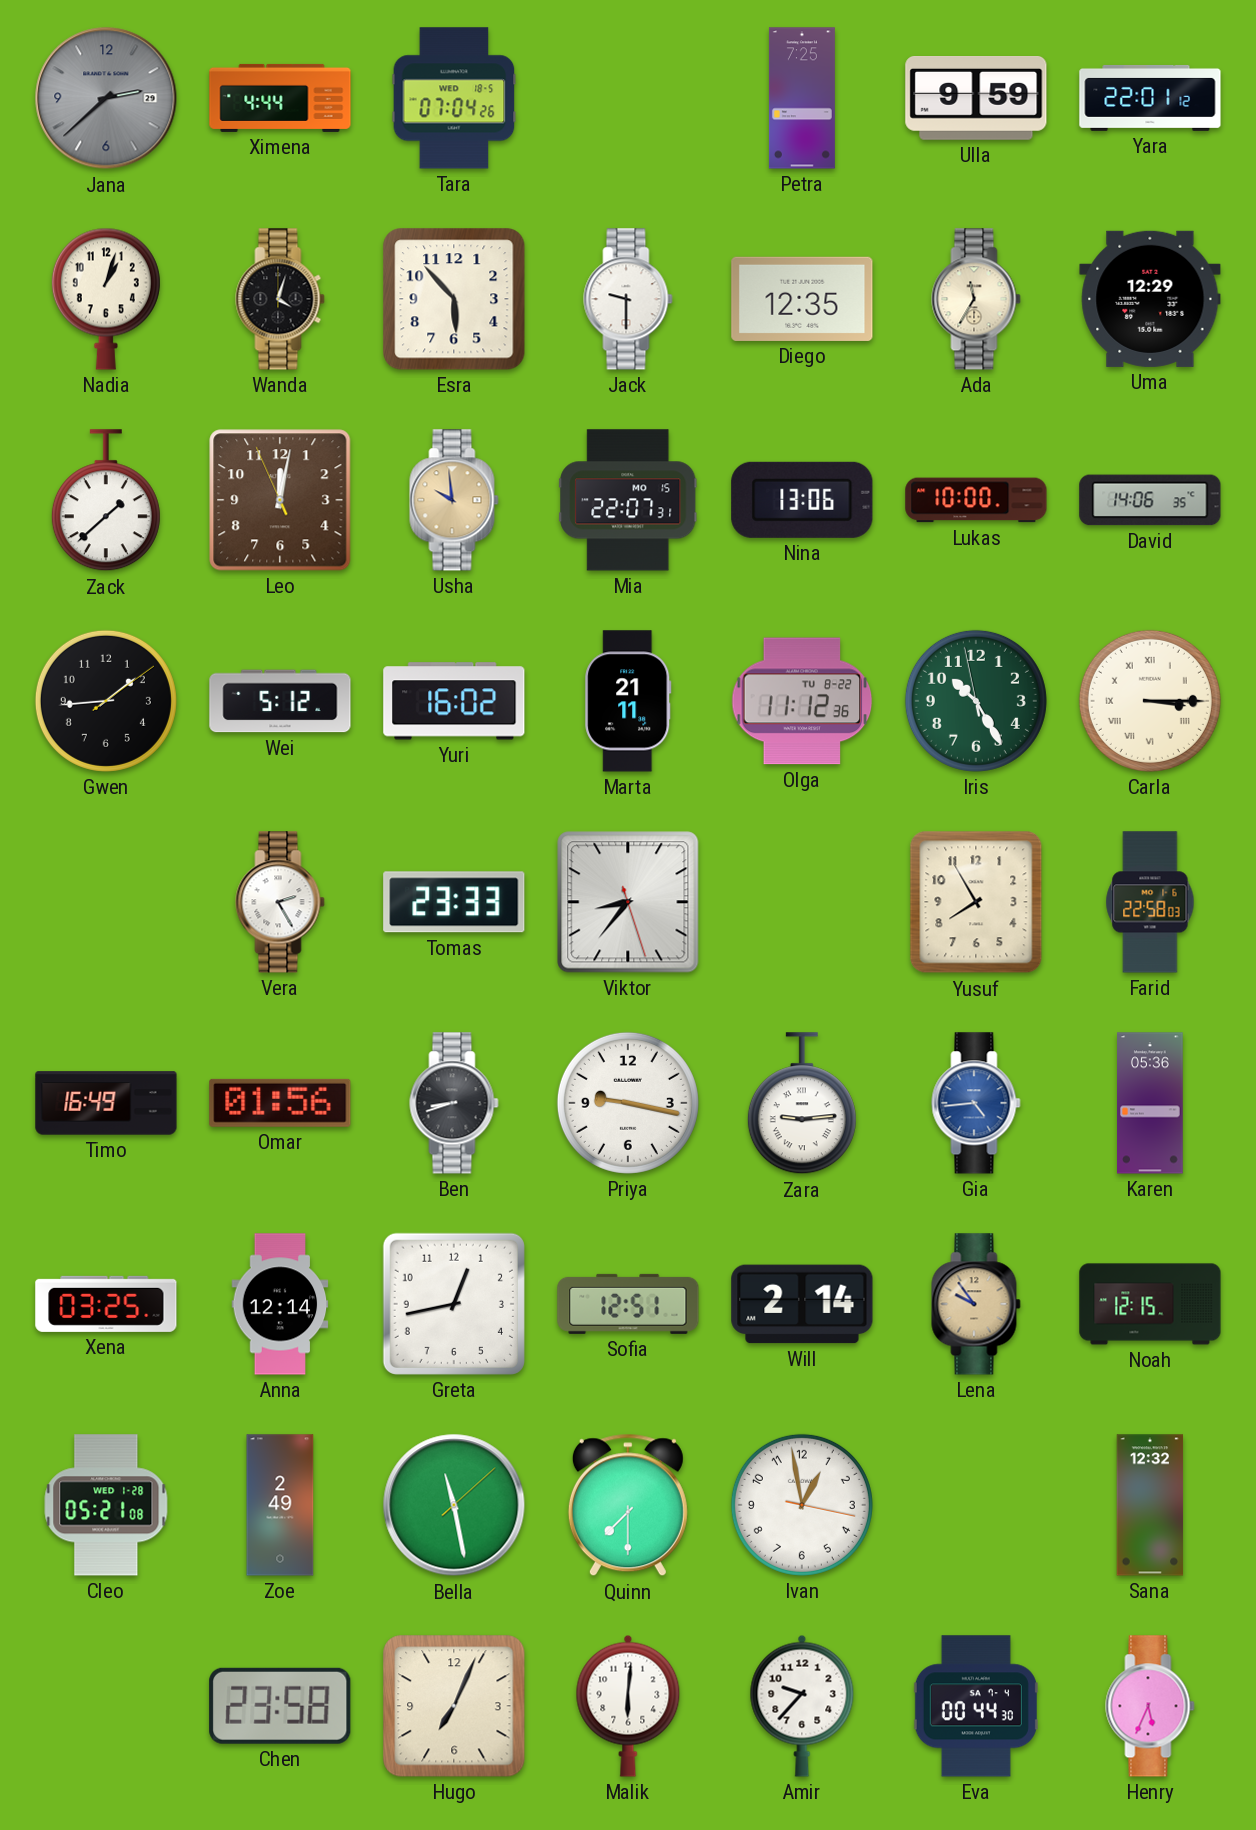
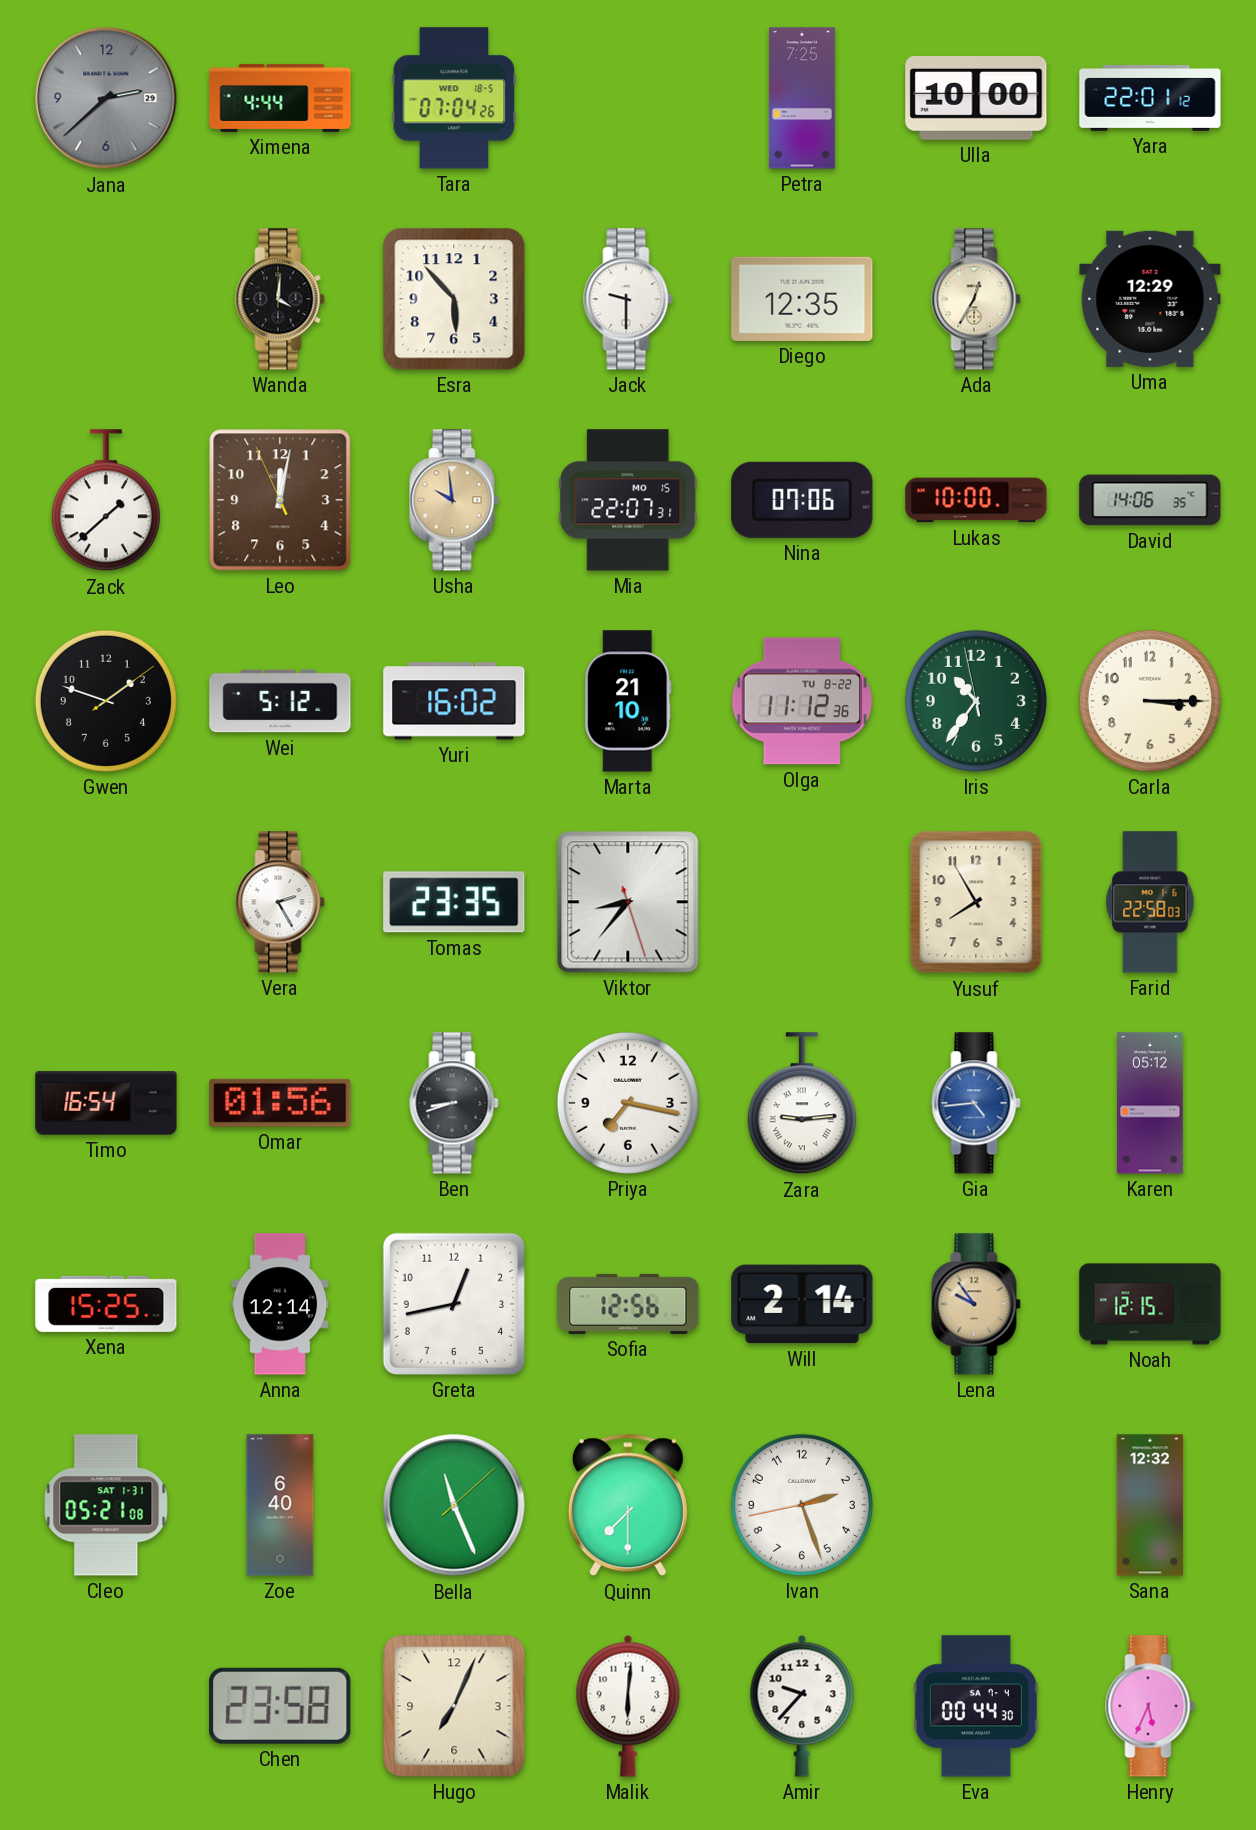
Ulla: 9:59 -> 10:00
Nadia: 1:03 -> none
Wanda: 4:03 -> 4:01
Ada: 11:35 -> 12:35
Nina: 13:06 -> 07:06
Gwen: 1:44 -> 1:48
Marta: 21:11 -> 21:10
Iris: 10:24 -> 10:35
Carla numerals: Roman -> Arabic
Tomas: 23:33 -> 23:35
Timo: 16:49 -> 16:54
Priya: 9:17 -> 7:17
Karen: 05:36 -> 05:12
Xena: 03:25 -> 15:25
Sofia: 12:51 -> 12:56
Cleo date: WED 1-28 -> SAT 1-31
Zoe: 2:49 -> 6:40
Bella: 11:28 -> 11:26
Ivan: 12:58 -> 2:26
